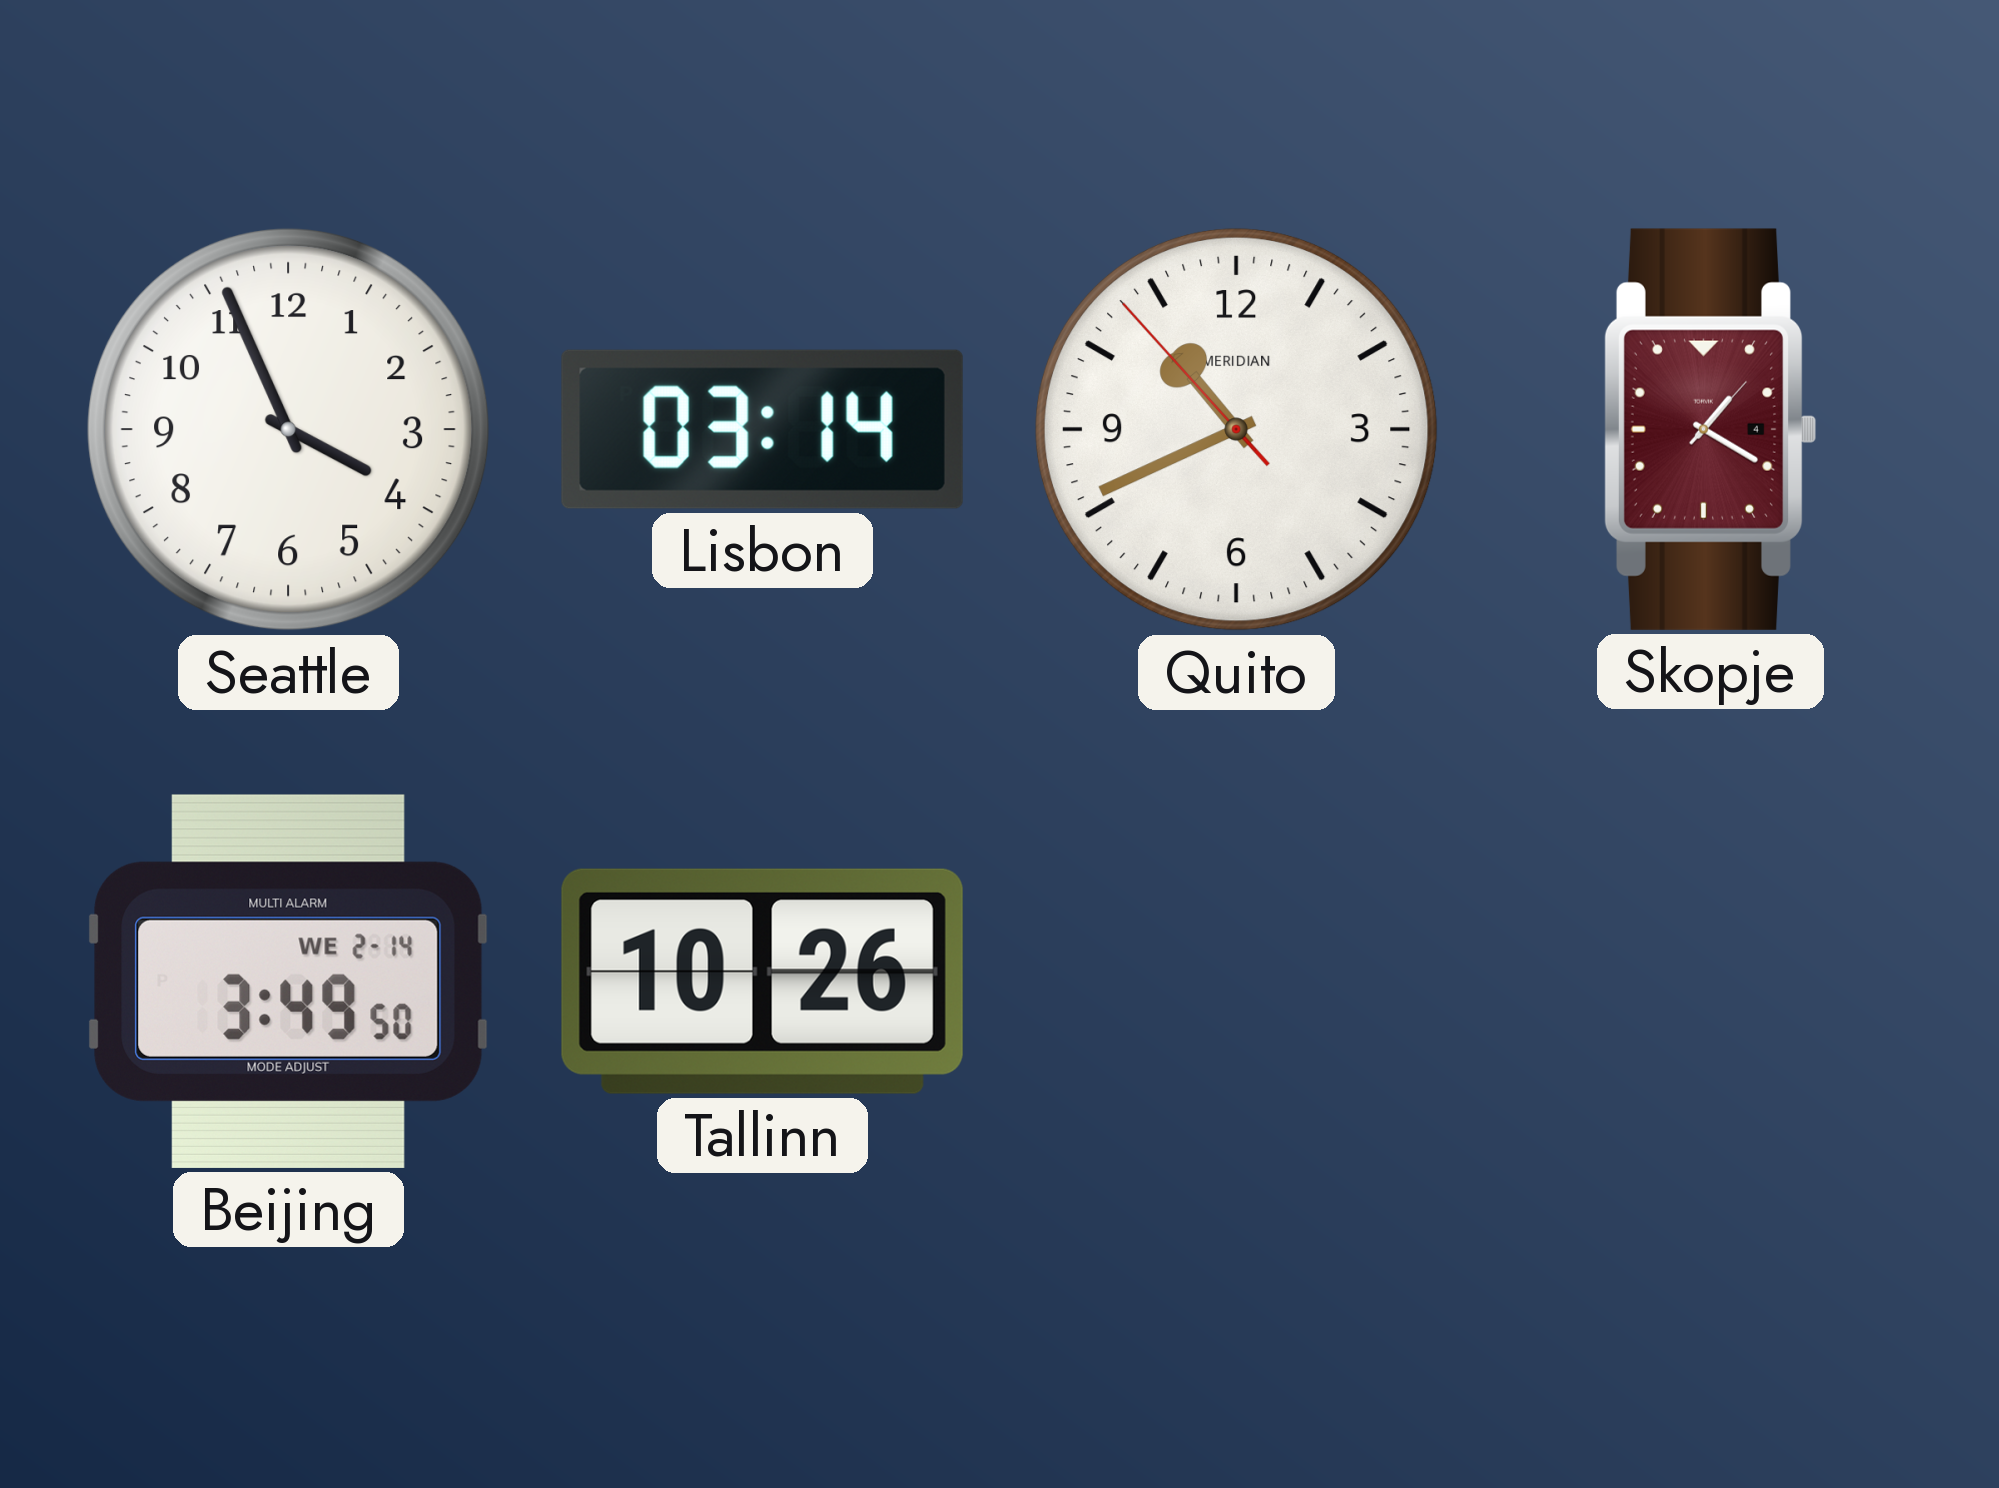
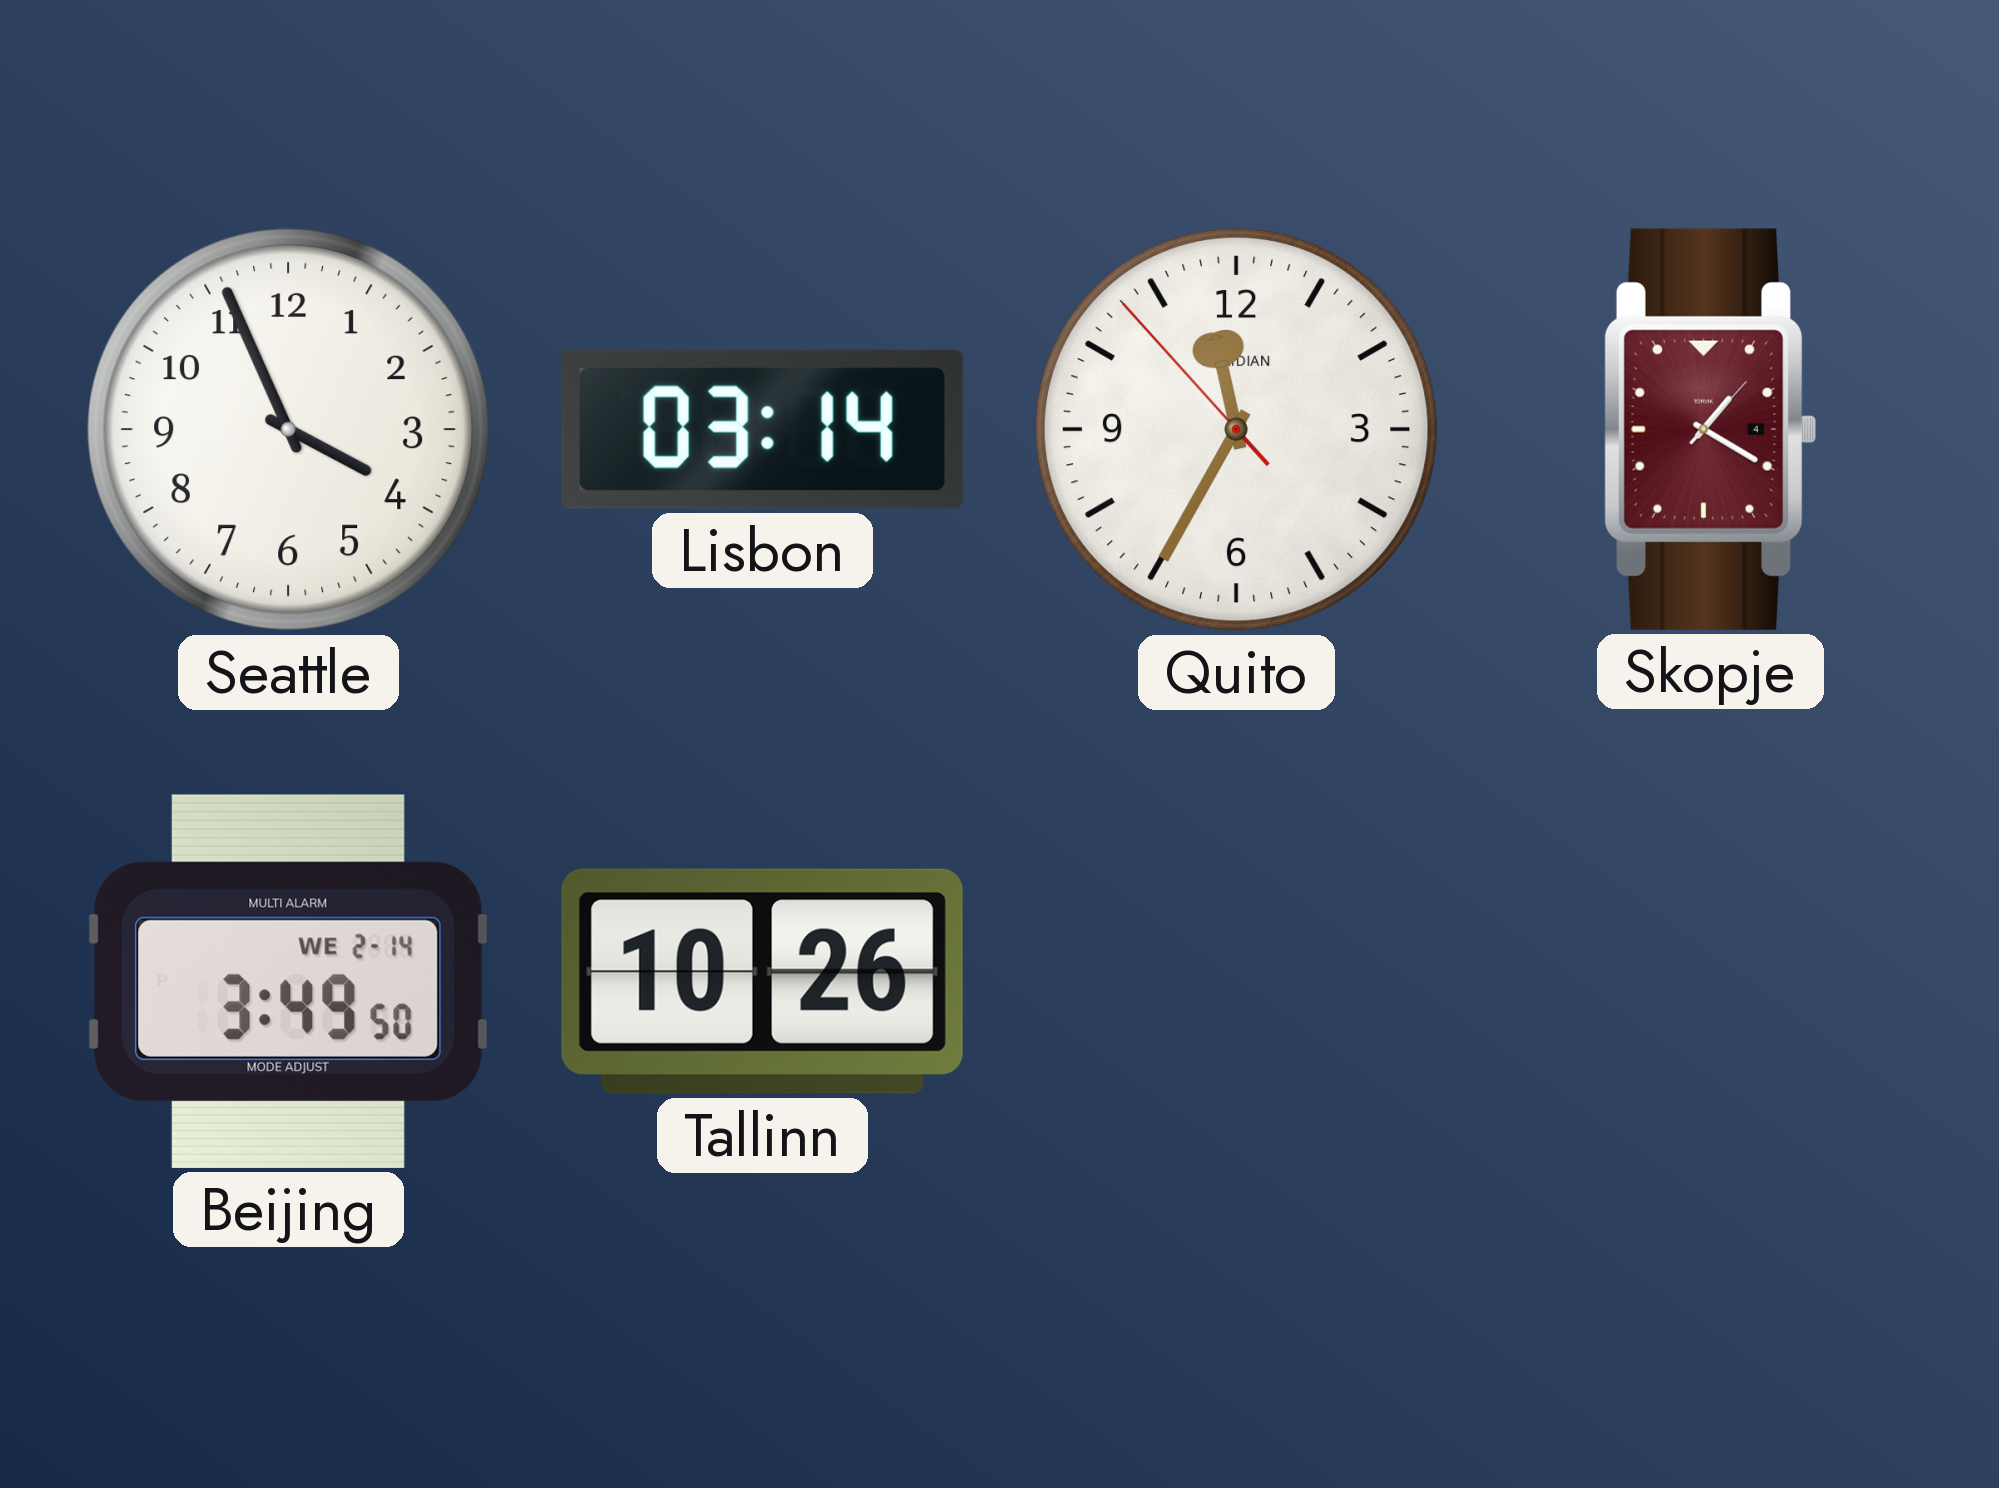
Quito: 10:40 -> 11:34
